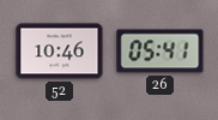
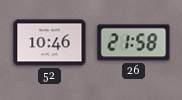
26: 05:41 -> 21:58
